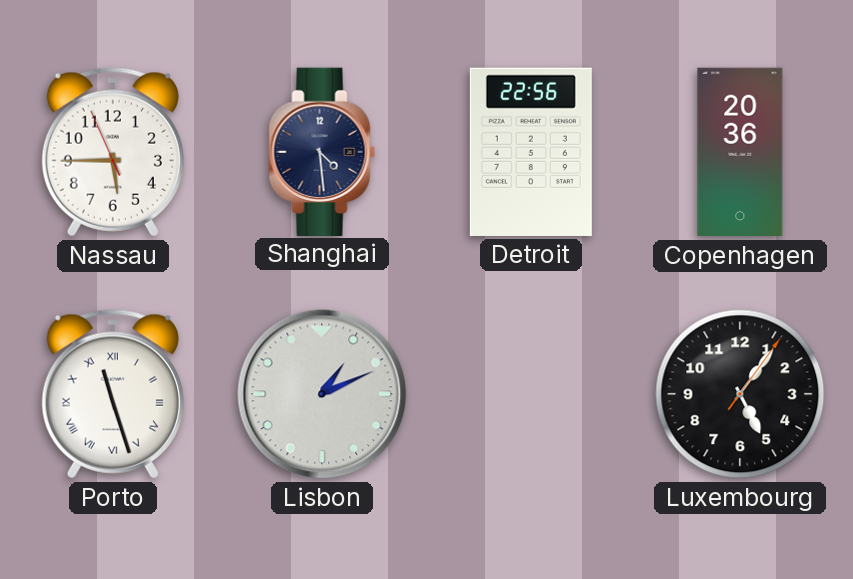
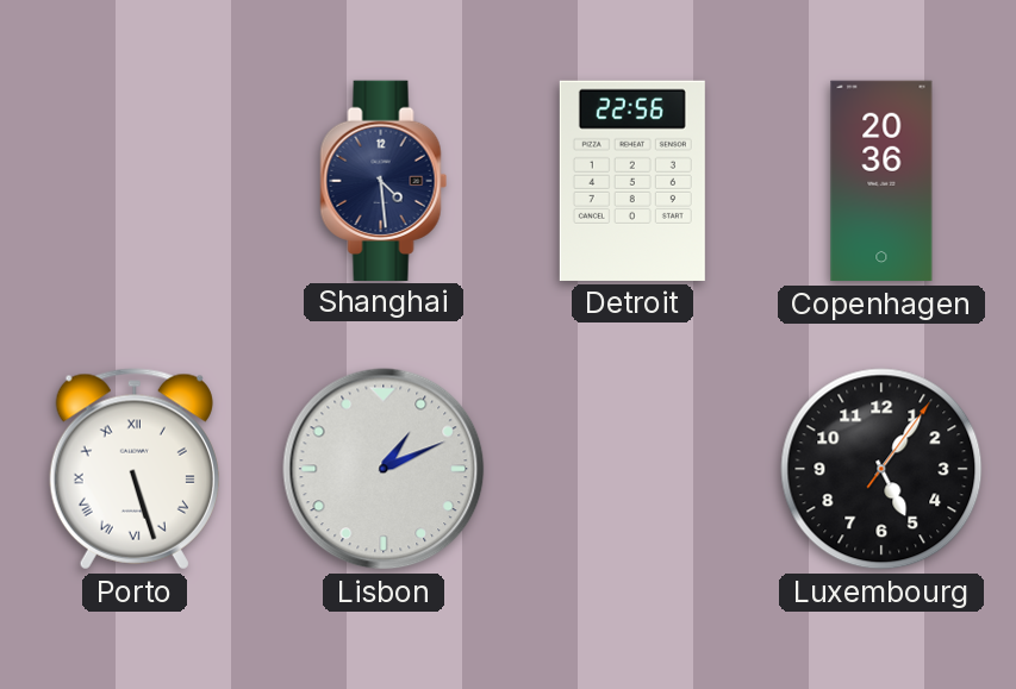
Nassau: 5:44 -> none
Porto: 11:27 -> 5:27
